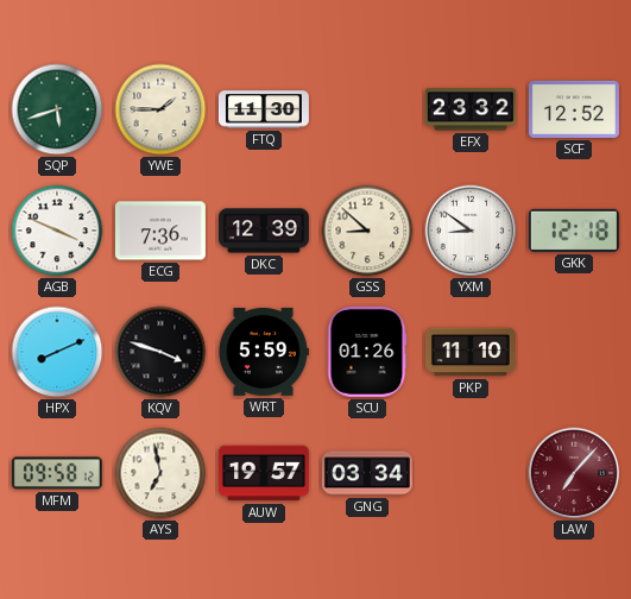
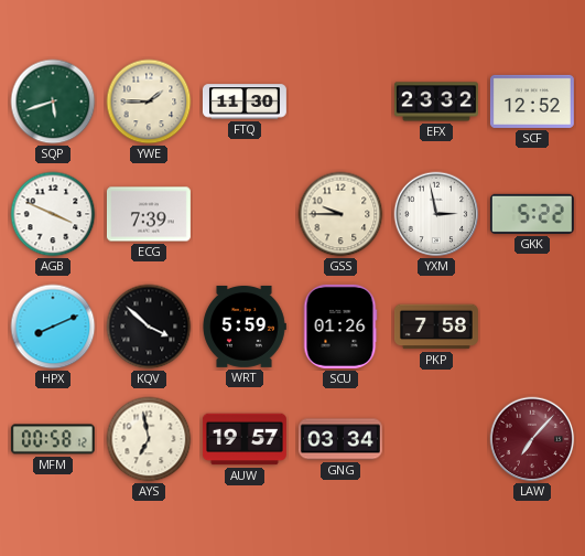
ECG: 7:36 -> 7:39
DKC: 12:39 -> none
GSS: 8:52 -> 9:45
YXM: 8:51 -> 2:58
GKK: 12:18 -> 5:22
KQV: 3:48 -> 3:52
PKP: 11:10 -> 7:58
MFM: 09:58 -> 00:58
